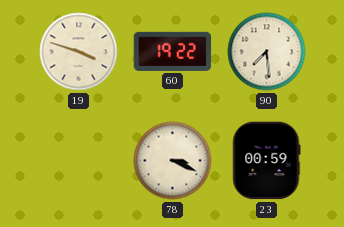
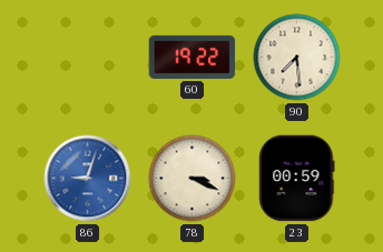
19: 3:48 -> none
86: none -> 9:03
